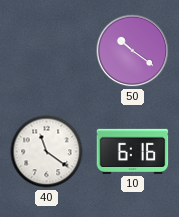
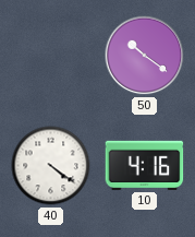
40: 11:21 -> 4:21
10: 6:16 -> 4:16
